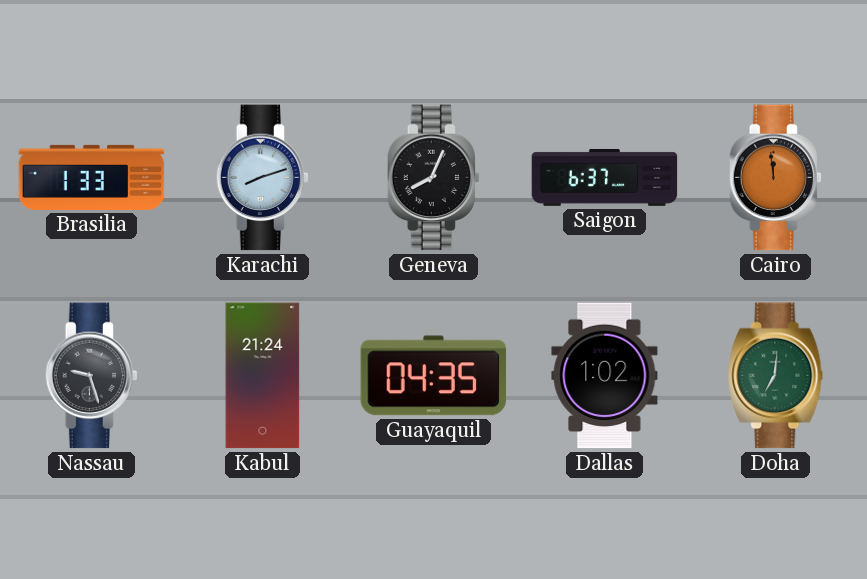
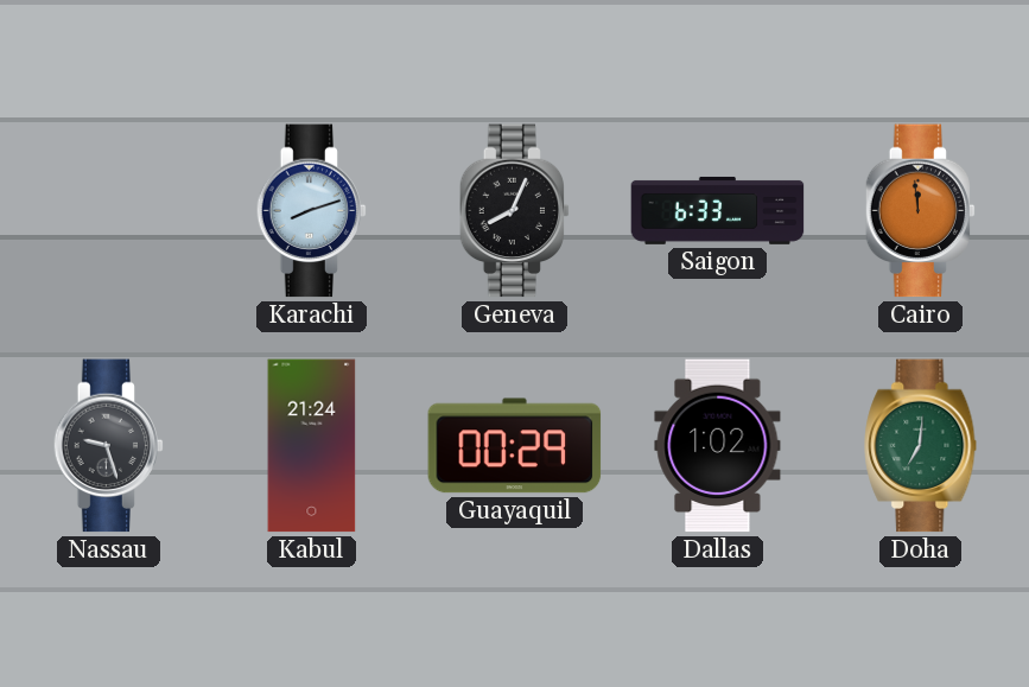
Brasilia: 1:33 -> none
Saigon: 6:37 -> 6:33
Guayaquil: 04:35 -> 00:29
